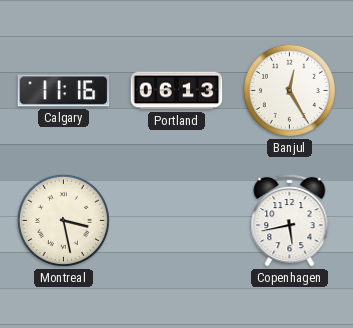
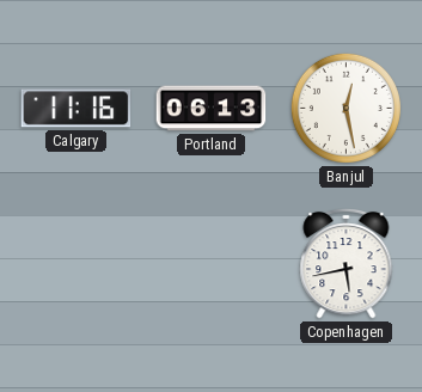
Banjul: 12:25 -> 12:28
Montreal: 3:28 -> none
